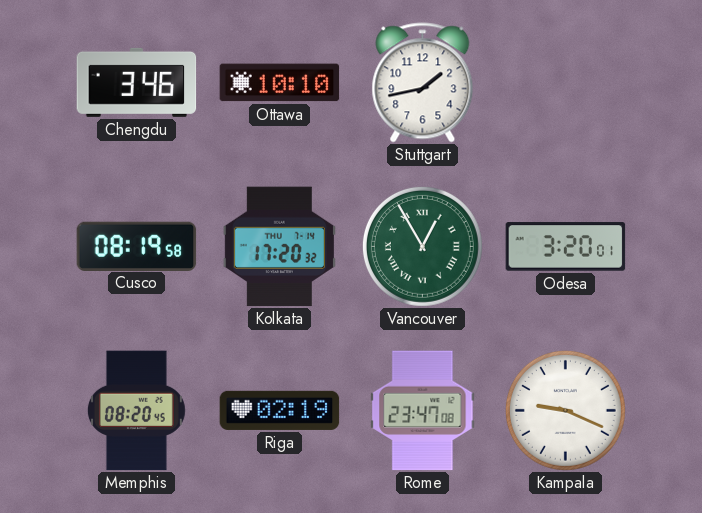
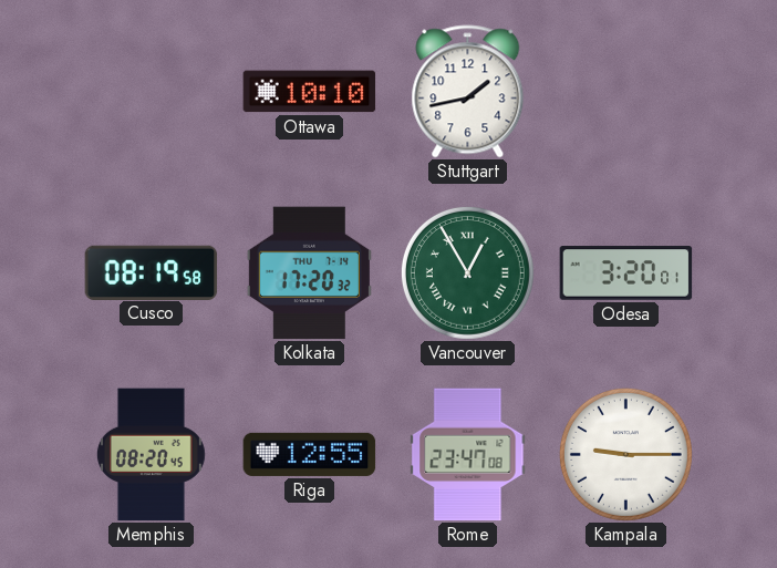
Chengdu: 3:46 -> none
Riga: 02:19 -> 12:55
Kampala: 9:19 -> 9:15
